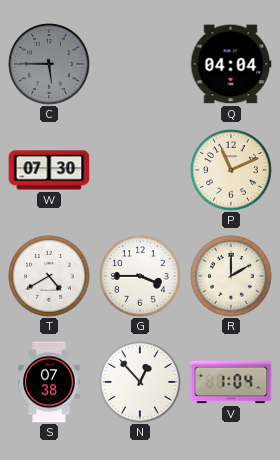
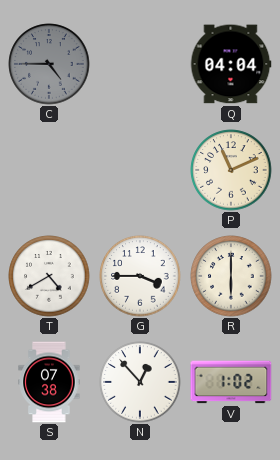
C: 5:45 -> 4:45
W: 07:30 -> none
R: 2:00 -> 6:00
V: 1:04 -> 1:02
